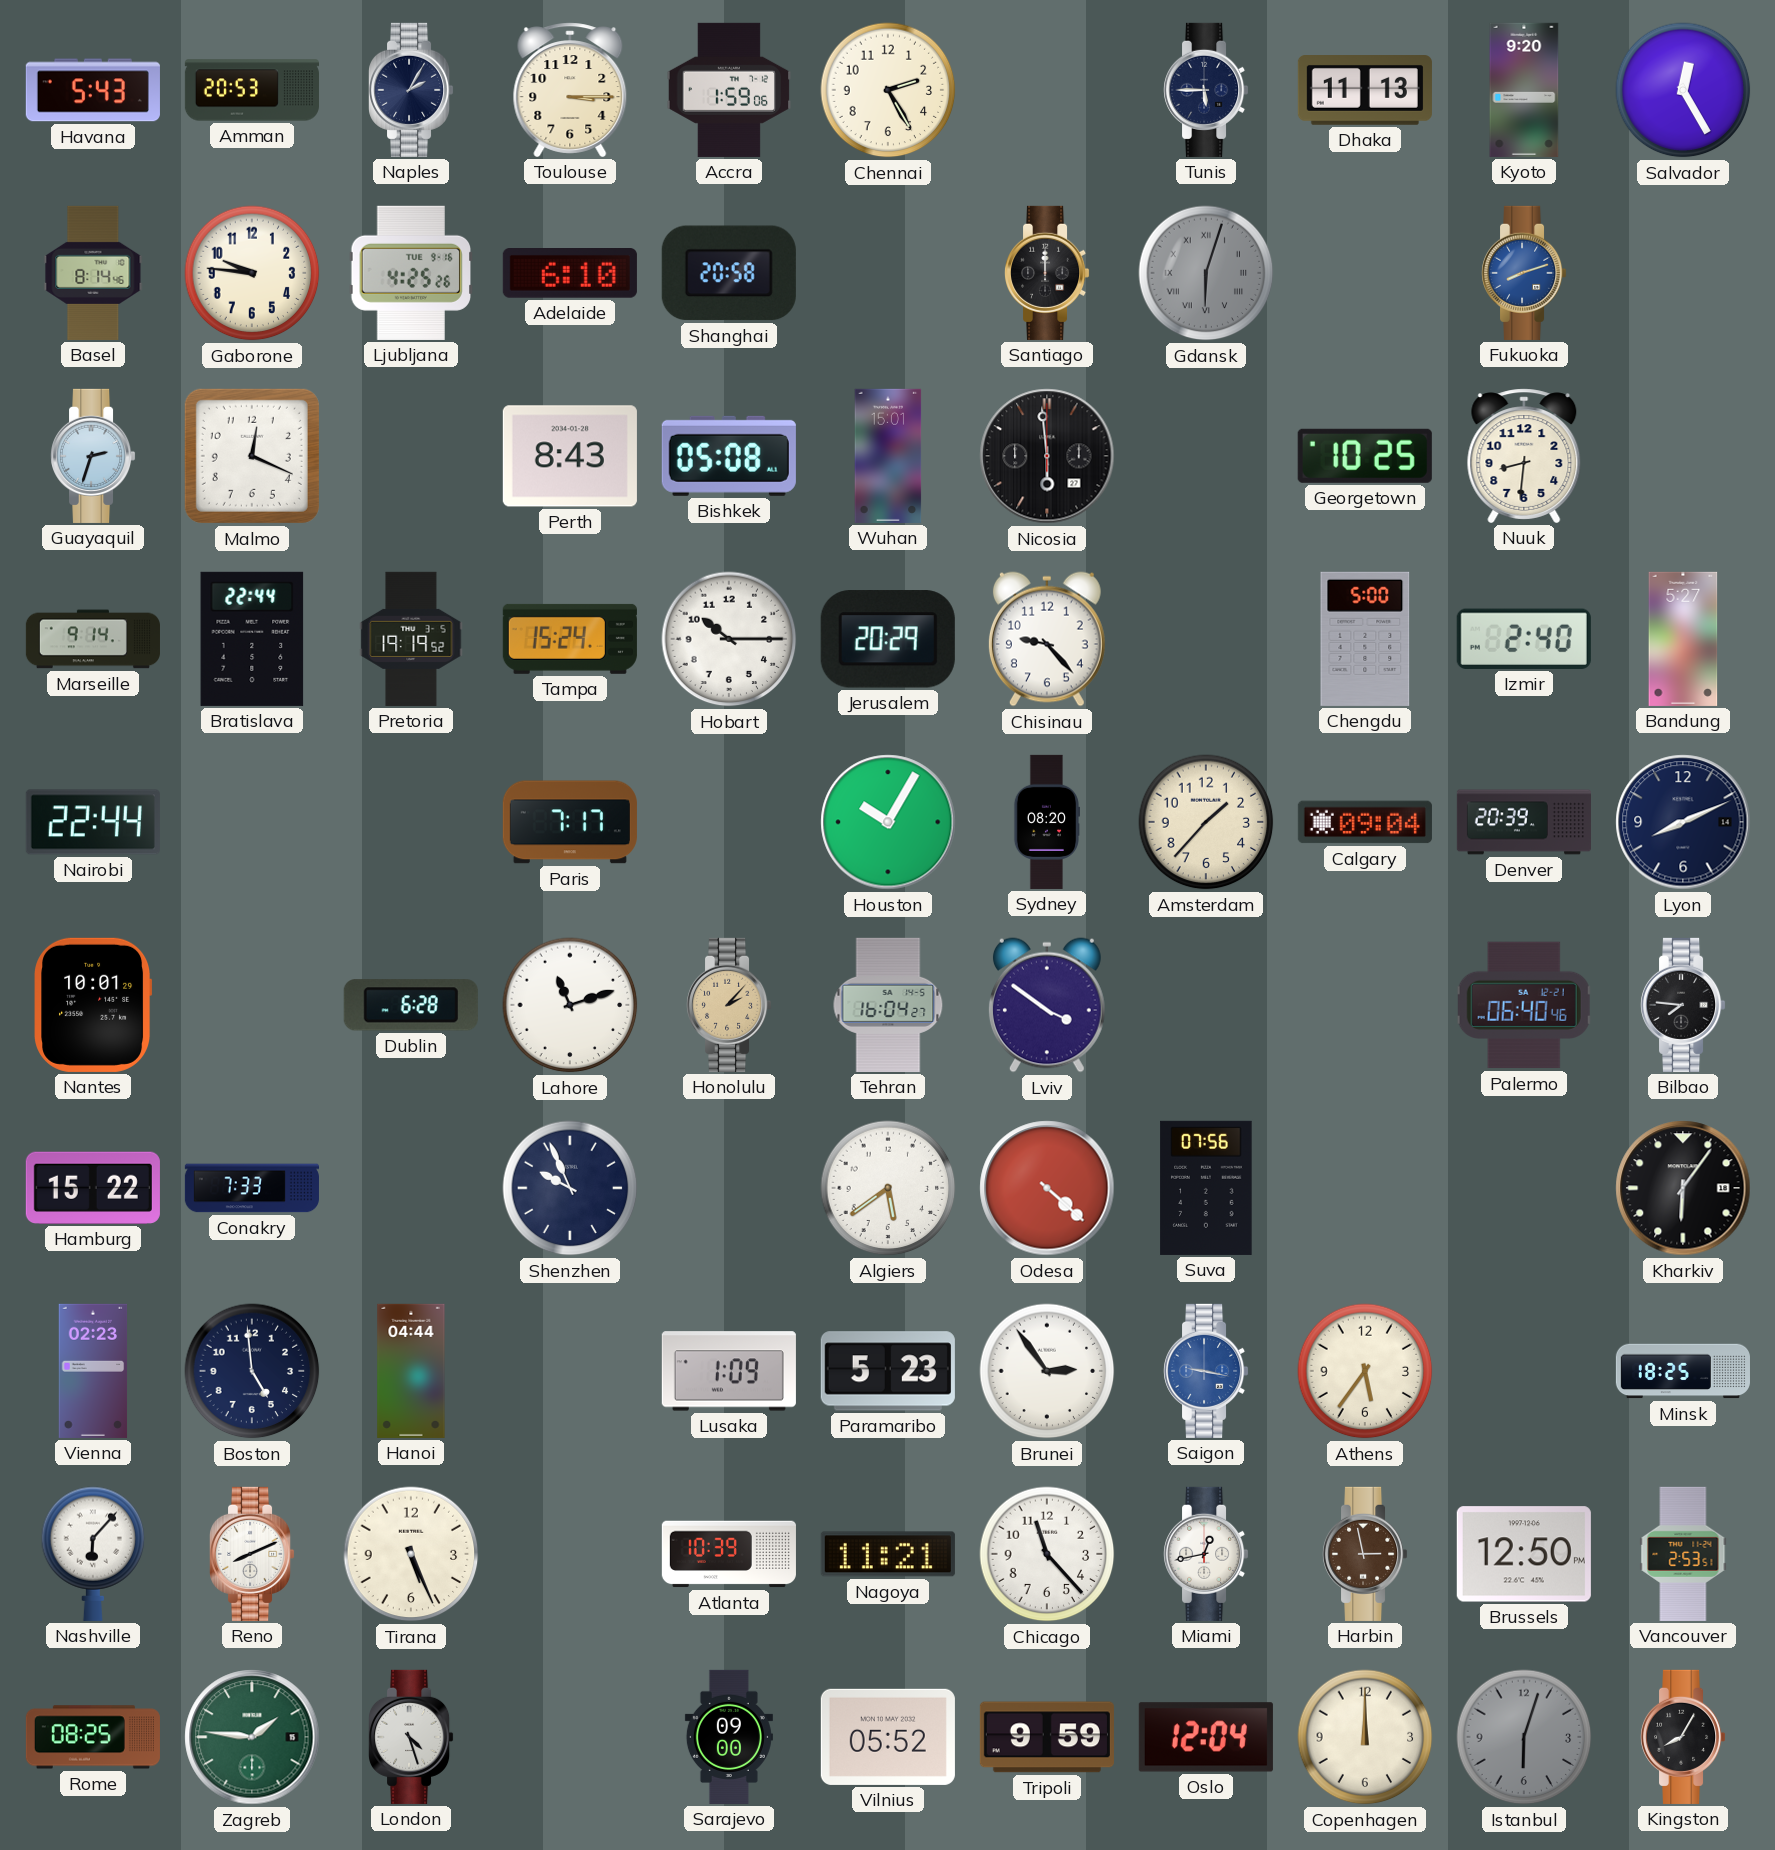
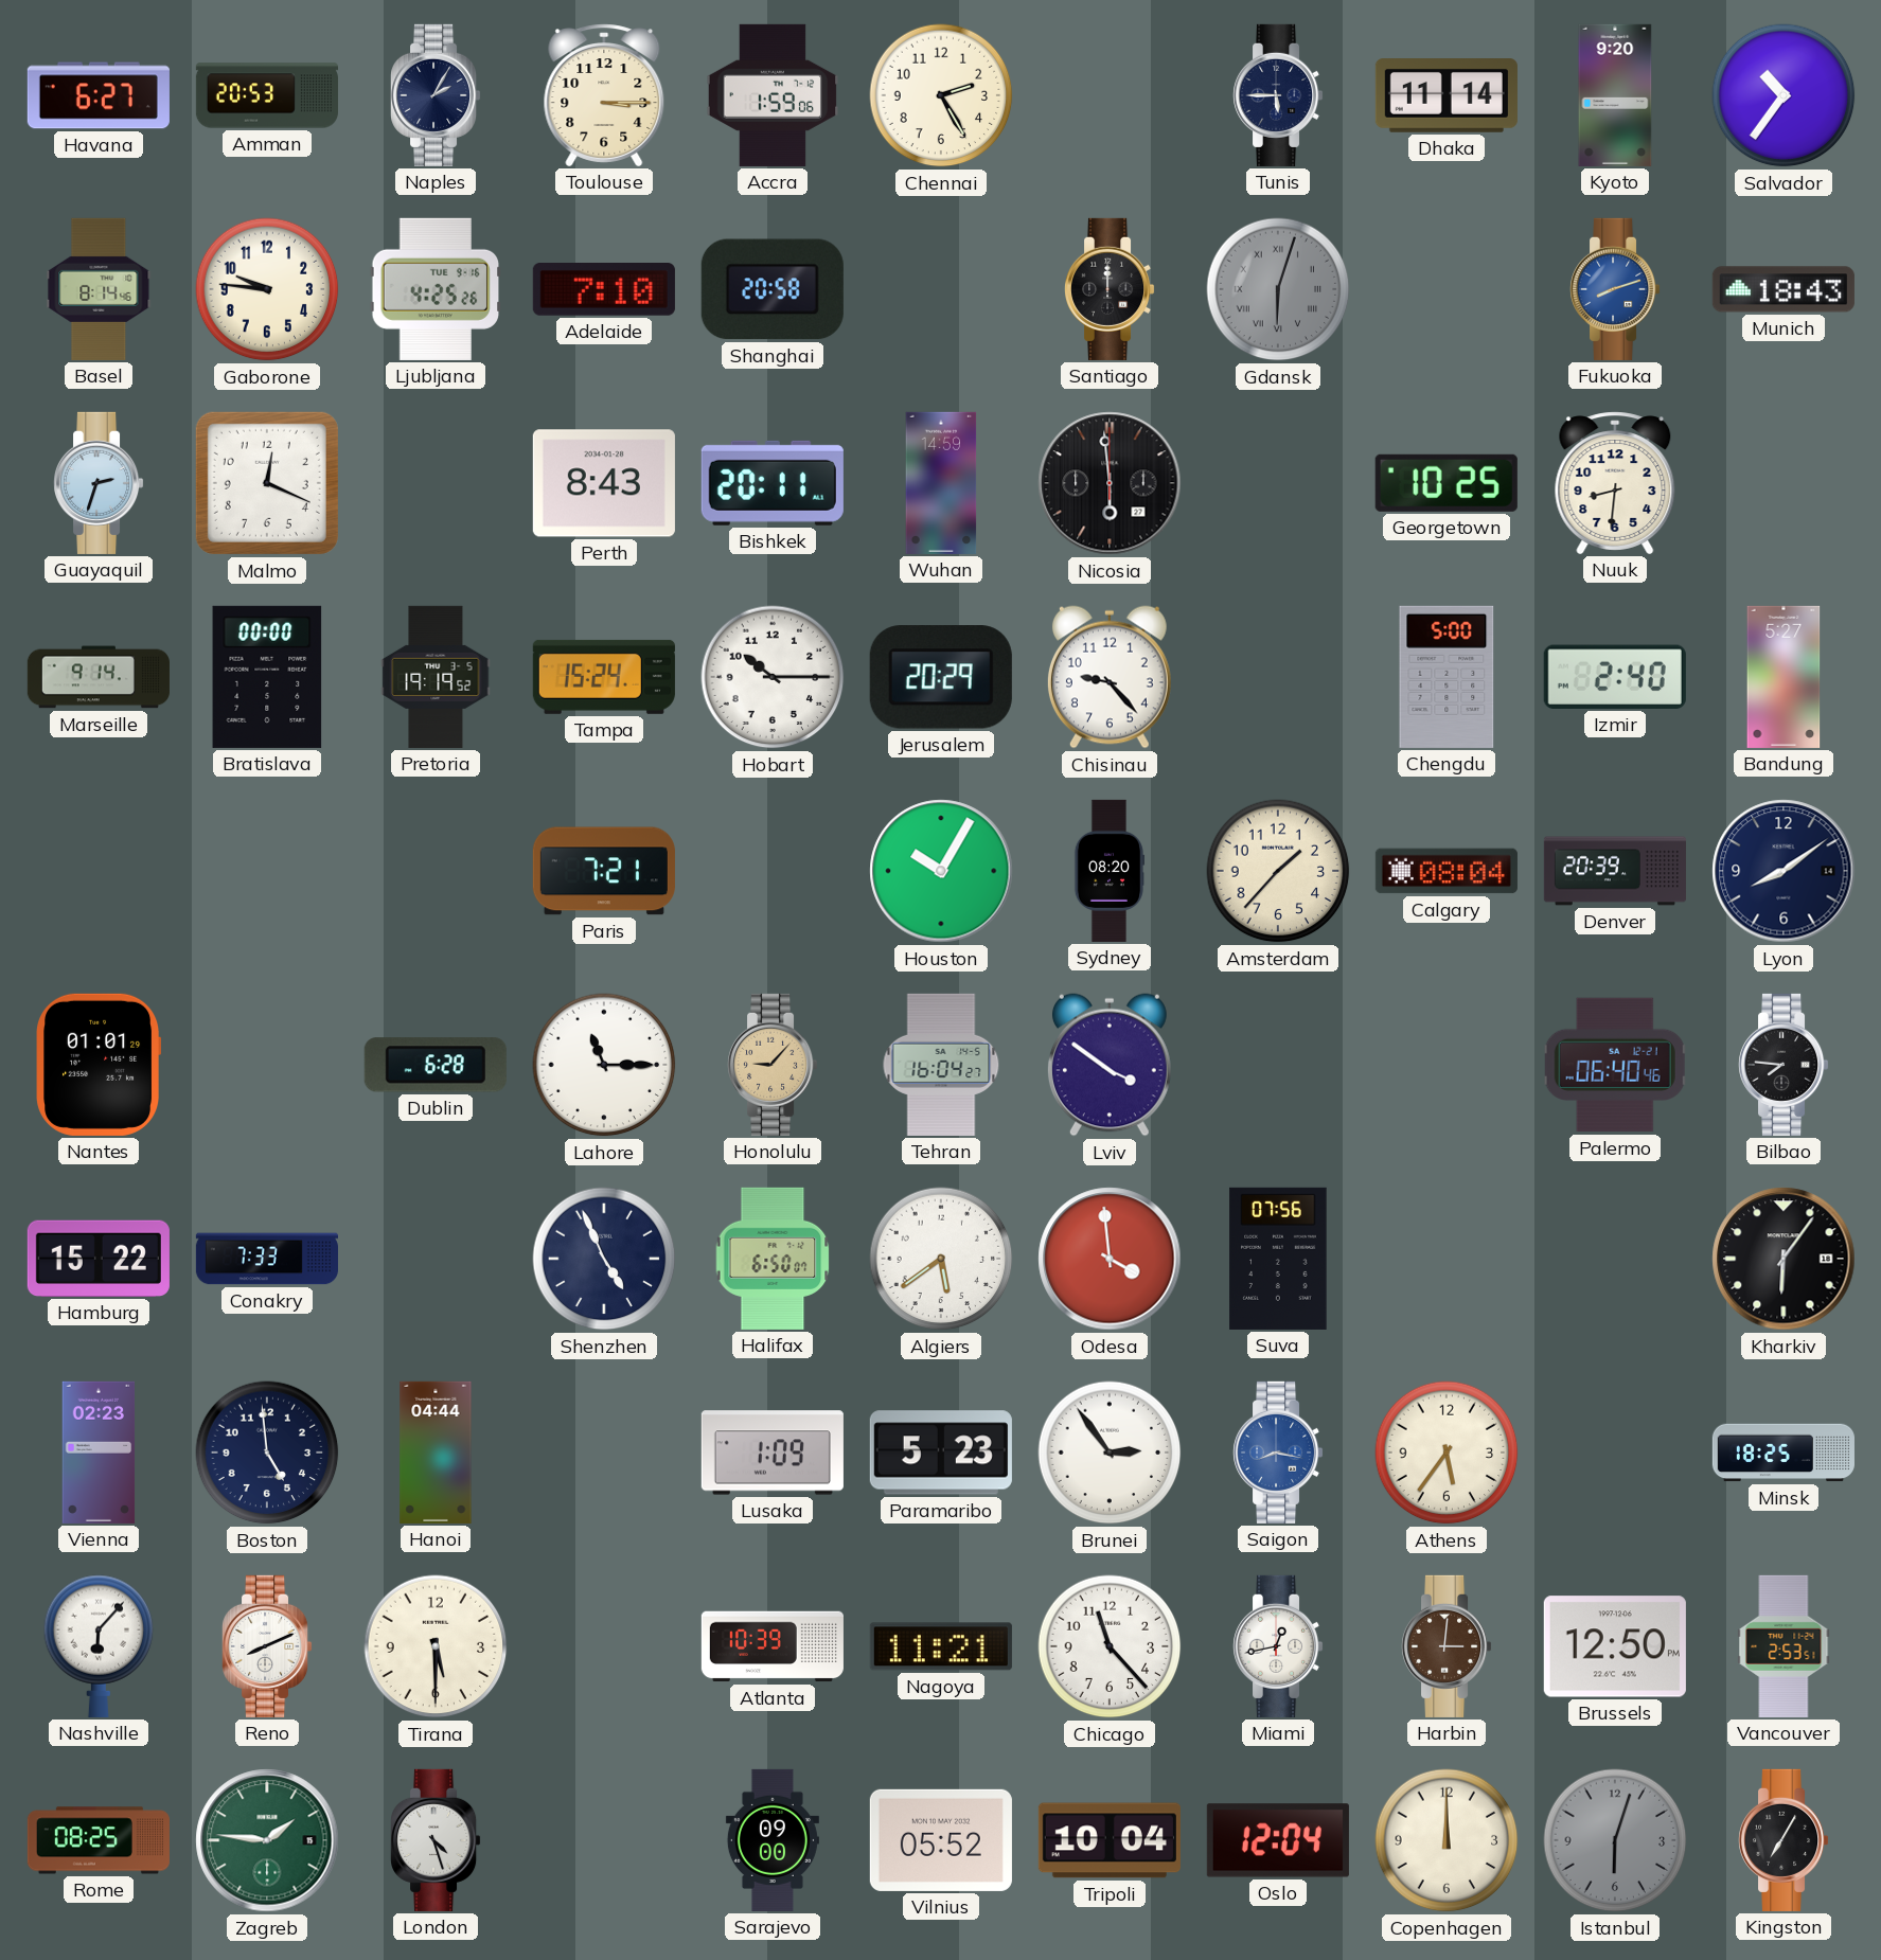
Havana: 5:43 -> 6:27
Dhaka: 11:13 -> 11:14
Salvador: 12:25 -> 10:36
Adelaide: 6:10 -> 7:10
Munich: none -> 18:43
Bishkek: 05:08 -> 20:11
Wuhan: 15:01 -> 14:59
Bratislava: 22:44 -> 00:00
Nairobi: 22:44 -> none
Paris: 7:17 -> 7:21
Calgary: 09:04 -> 08:04
Lyon: 8:11 -> 8:09
Nantes: 10:01 -> 01:01
Lahore: 11:12 -> 11:15
Honolulu: 2:07 -> 9:07
Shenzhen: 9:56 -> 4:56
Halifax: none -> 6:50
Odesa: 4:22 -> 3:59
Saigon: 9:17 -> 8:17
Tirana: 5:26 -> 5:30
Harbin: 2:58 -> 3:01
Tripoli: 9:59 -> 10:04
Kingston: 8:05 -> 7:05
